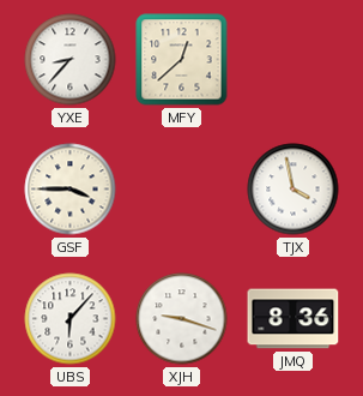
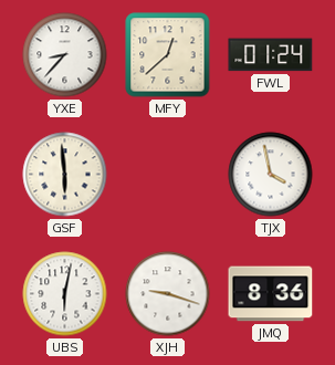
FWL: none -> 01:24
GSF: 3:45 -> 5:59
UBS: 6:07 -> 6:02
